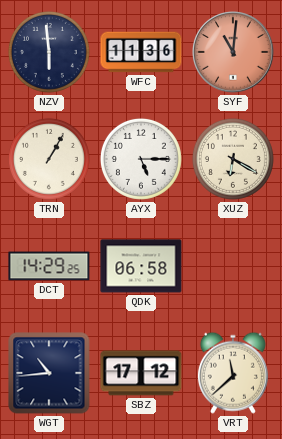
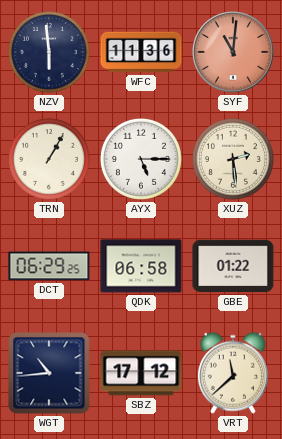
XUZ: 6:20 -> 2:29
DCT: 14:29 -> 06:29
GBE: none -> 01:22
